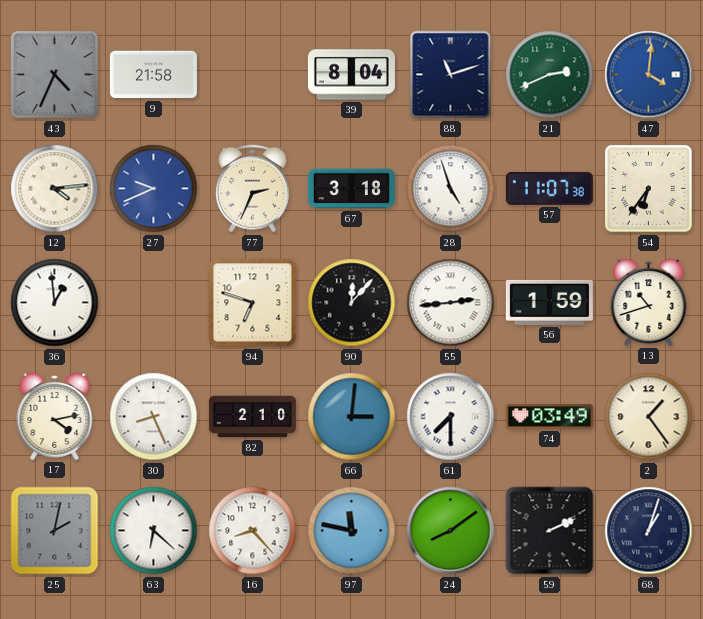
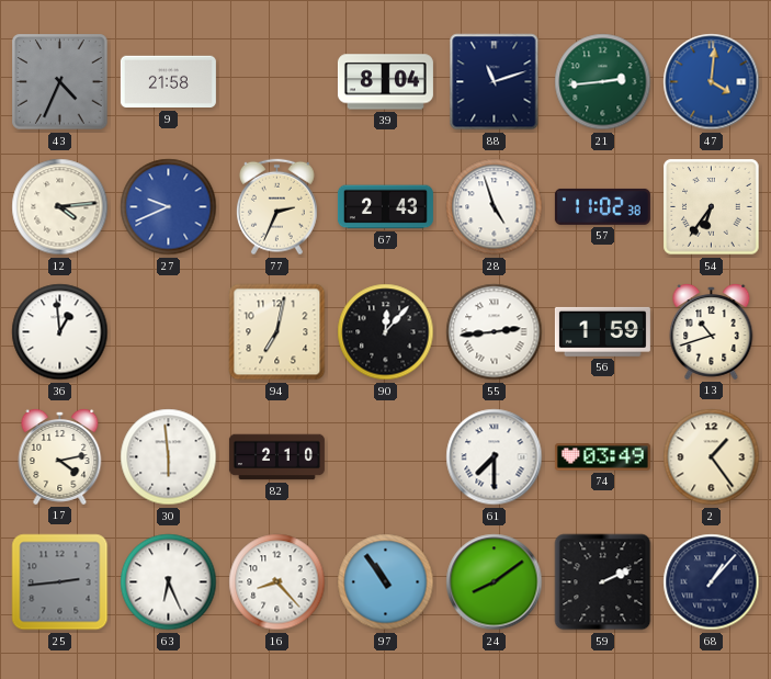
21: 2:41 -> 2:44
67: 3:18 -> 2:43
57: 11:07 -> 11:02
94: 6:48 -> 7:02
30: 8:26 -> 5:59
66: 3:01 -> none
25: 2:02 -> 2:44
63: 6:22 -> 6:26
97: 11:47 -> 10:54
68: 1:03 -> 1:07
